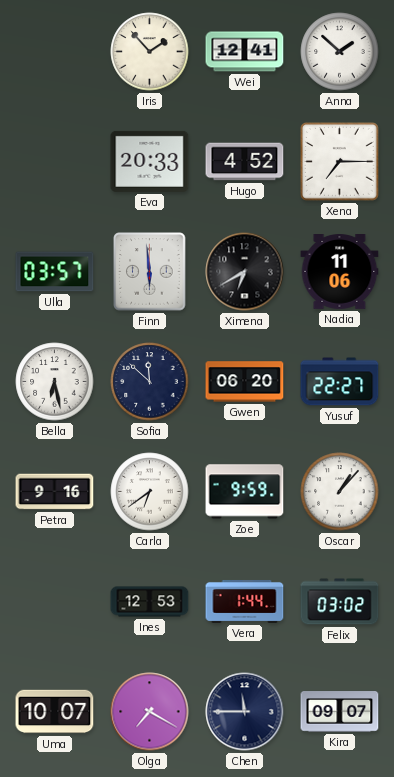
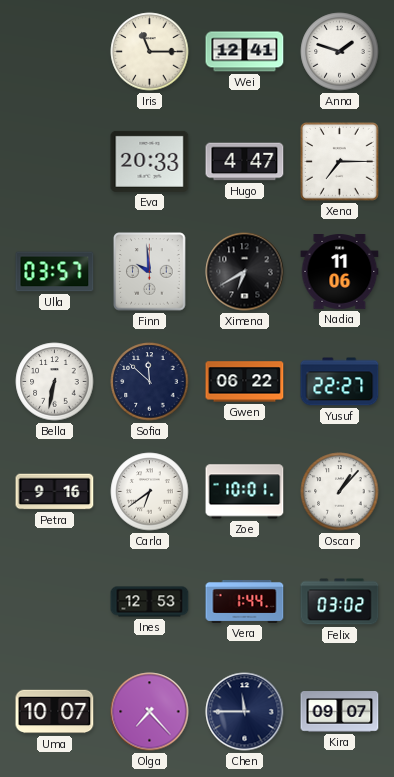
Iris: 1:53 -> 11:15
Anna: 1:52 -> 1:48
Hugo: 4:52 -> 4:47
Finn: 5:59 -> 9:59
Bella: 6:28 -> 6:32
Gwen: 06:20 -> 06:22
Zoe: 9:59 -> 10:01
Olga: 7:20 -> 7:23
